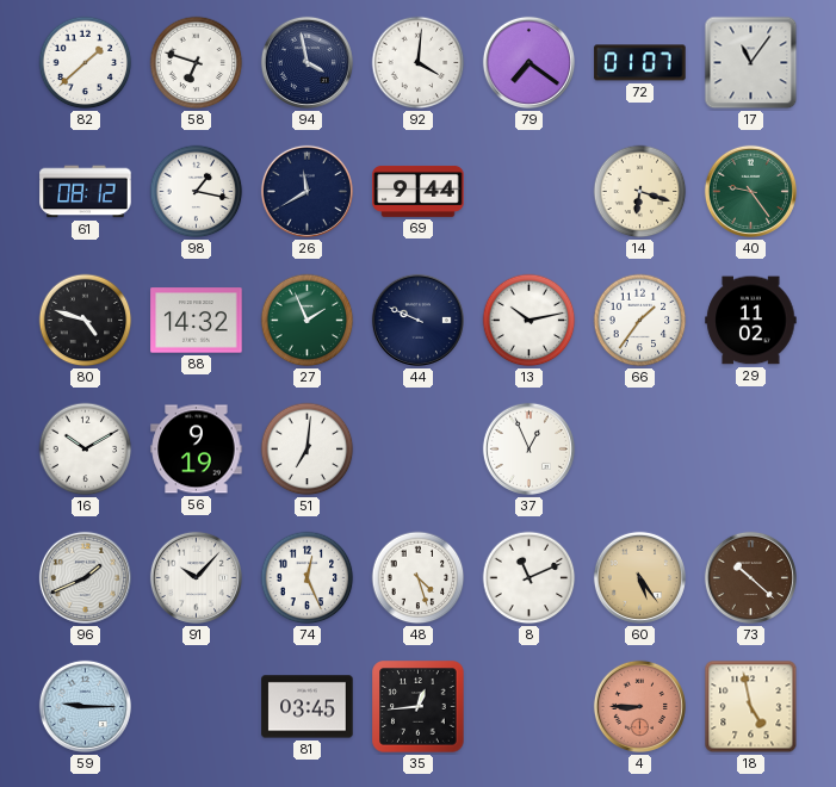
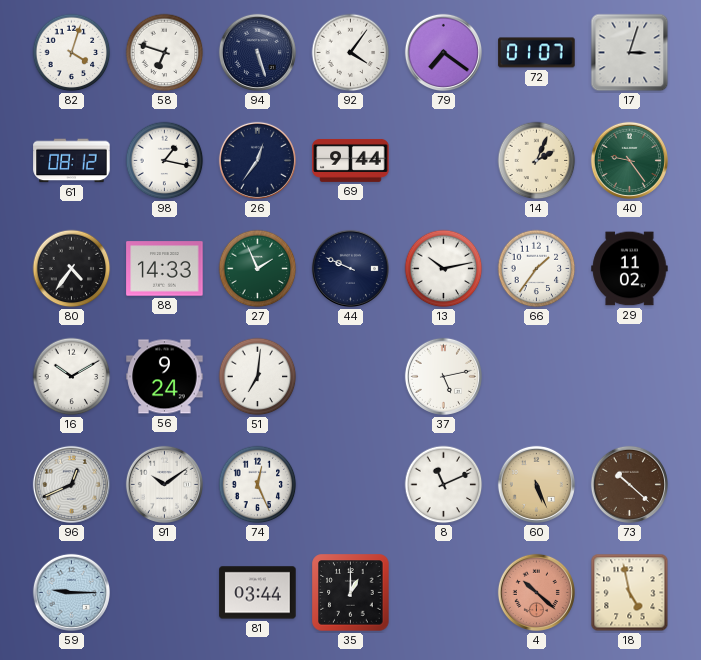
82: 1:38 -> 4:03
94: 3:58 -> 5:27
92: 4:01 -> 4:06
17: 11:06 -> 3:03
26: 11:40 -> 12:36
14: 6:18 -> 2:04
80: 4:48 -> 4:36
88: 14:32 -> 14:33
56: 9:19 -> 9:24
37: 12:56 -> 5:13
96: 1:41 -> 12:41
91: 10:07 -> 10:09
48: 4:27 -> none
60: 5:24 -> 5:26
81: 03:45 -> 03:44
35: 12:44 -> 1:00
4: 8:45 -> 10:22
